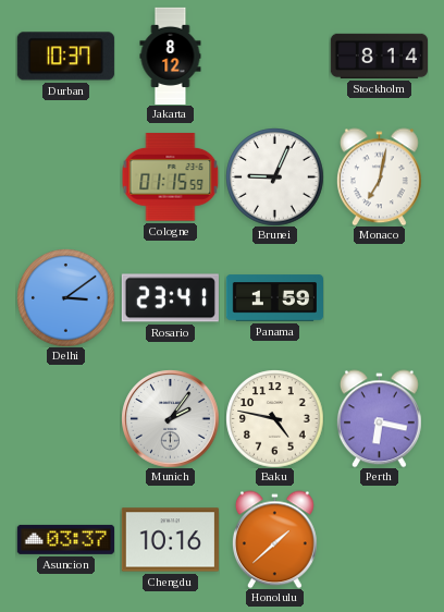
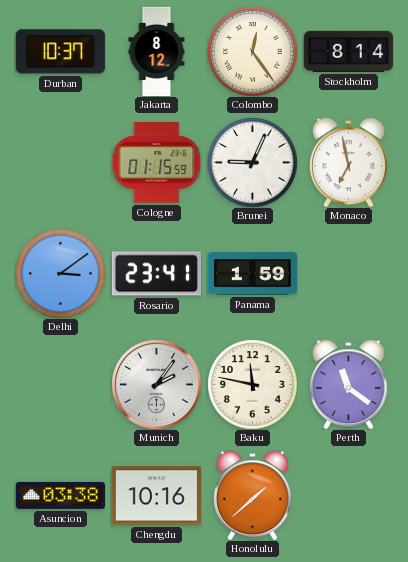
Colombo: none -> 12:24
Monaco: 7:02 -> 6:58
Baku: 4:47 -> 11:47
Perth: 6:17 -> 11:21
Asuncion: 03:37 -> 03:38
